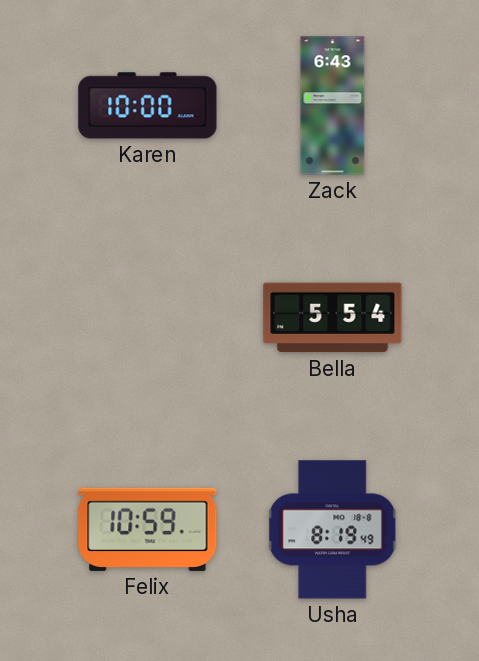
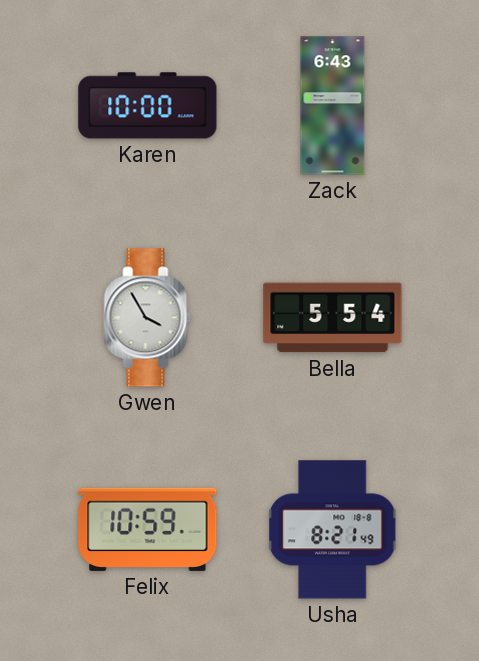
Gwen: none -> 3:55
Usha: 8:19 -> 8:21
